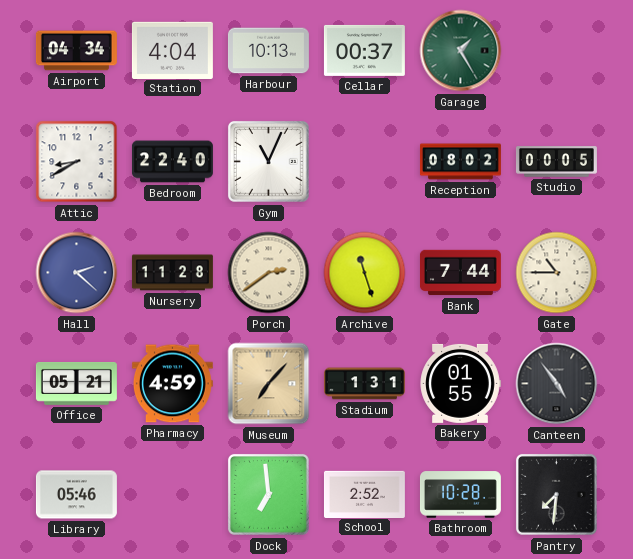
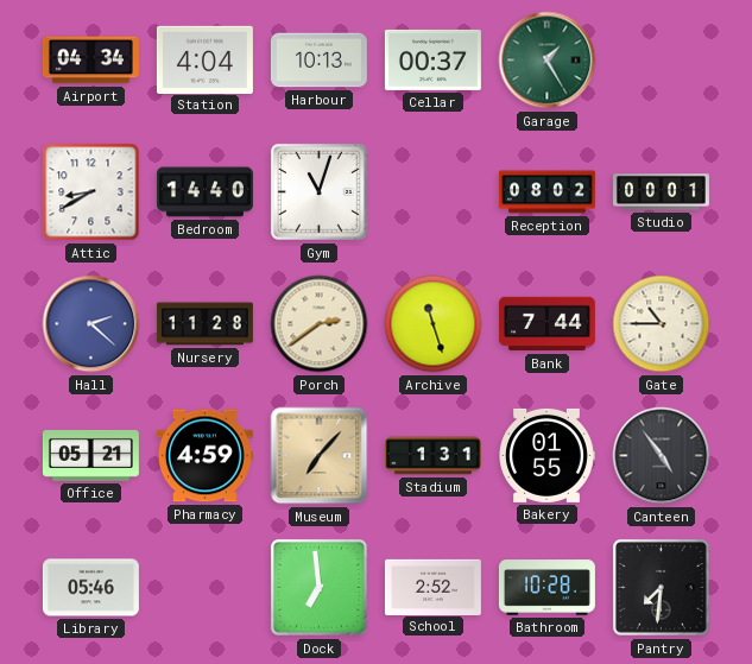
Bedroom: 22:40 -> 14:40
Gym: 11:04 -> 11:03
Studio: 00:05 -> 00:01
